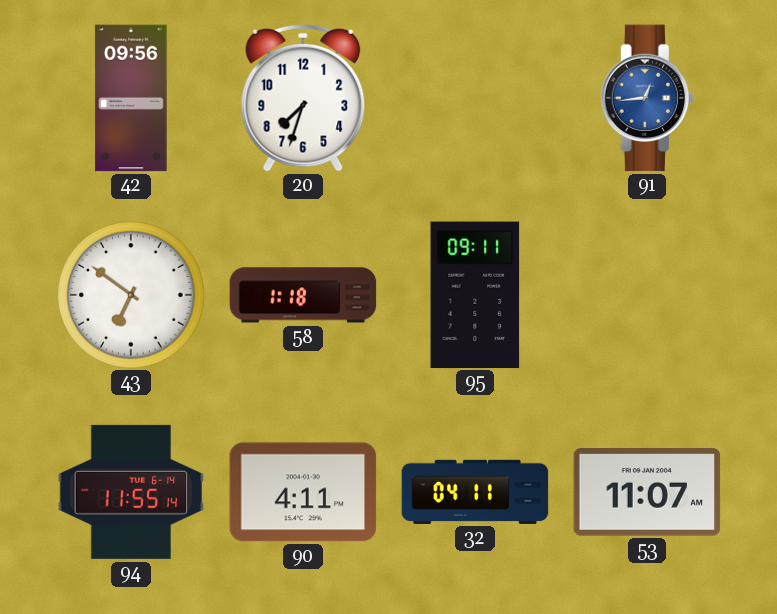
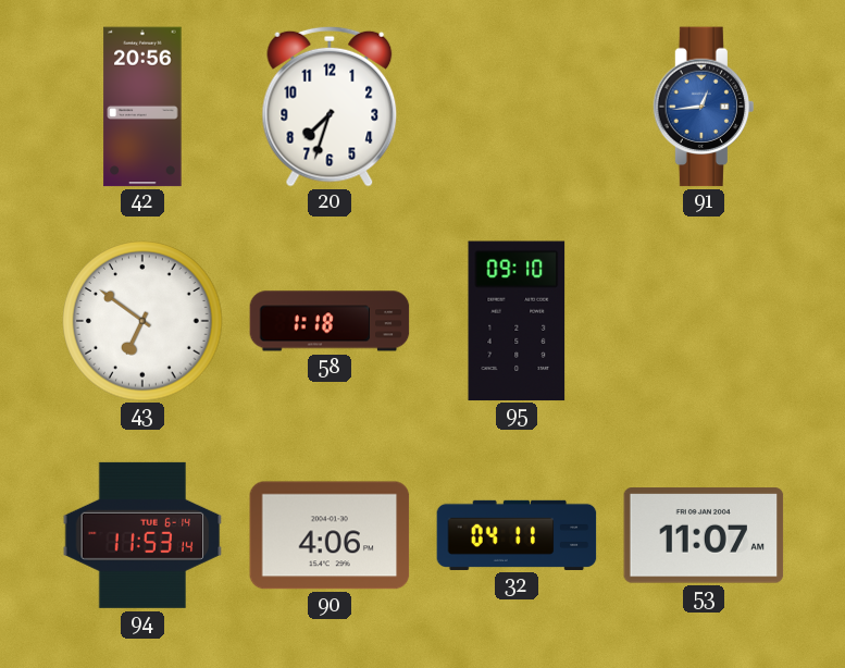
42: 09:56 -> 20:56
95: 09:11 -> 09:10
94: 11:55 -> 11:53
90: 4:11 -> 4:06
